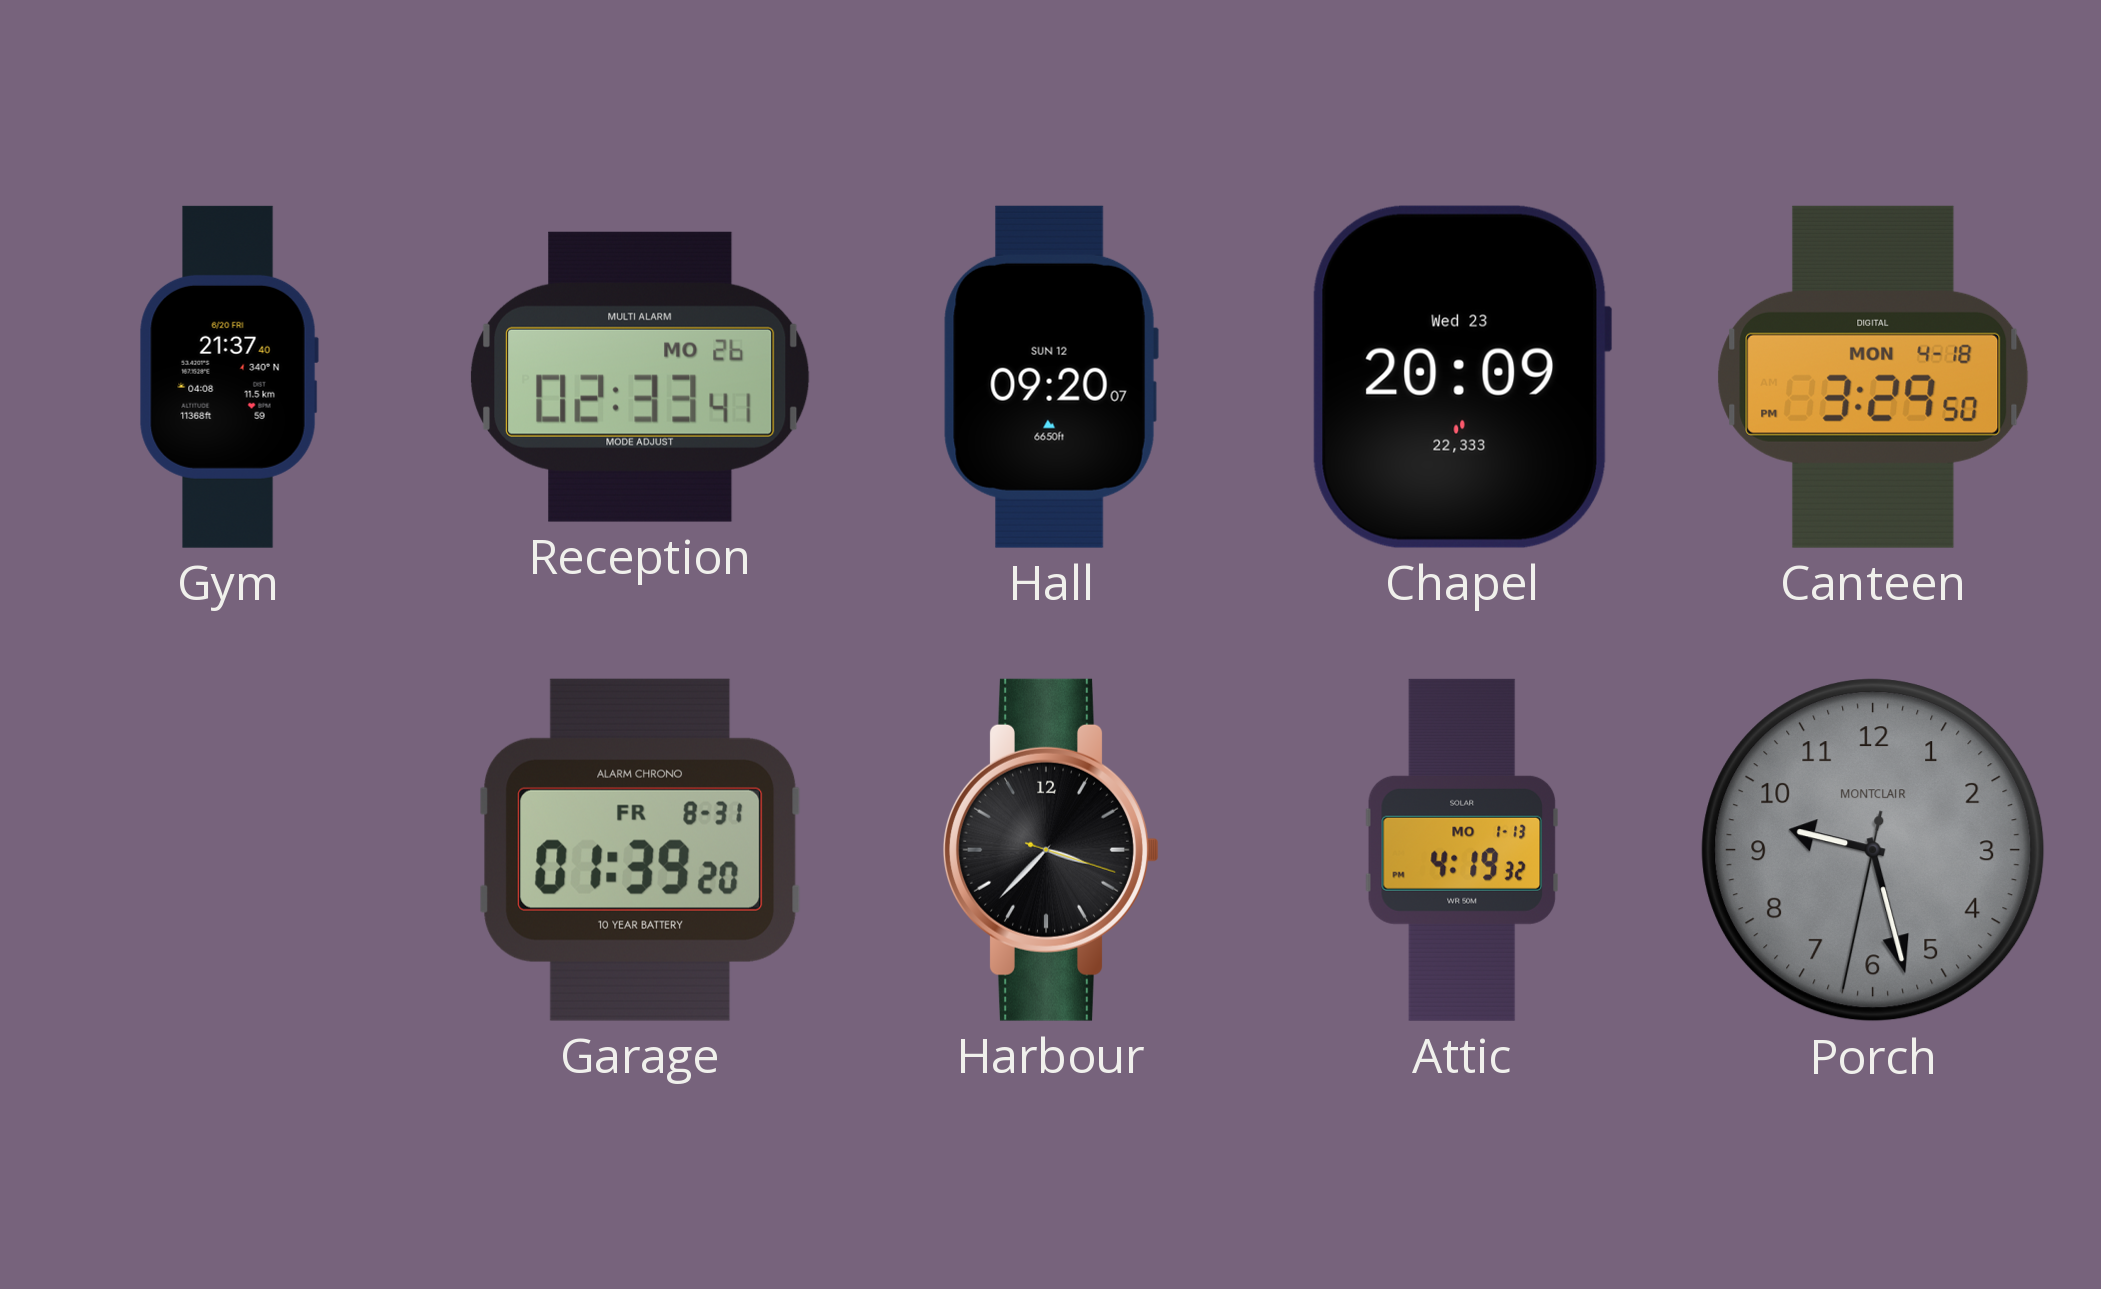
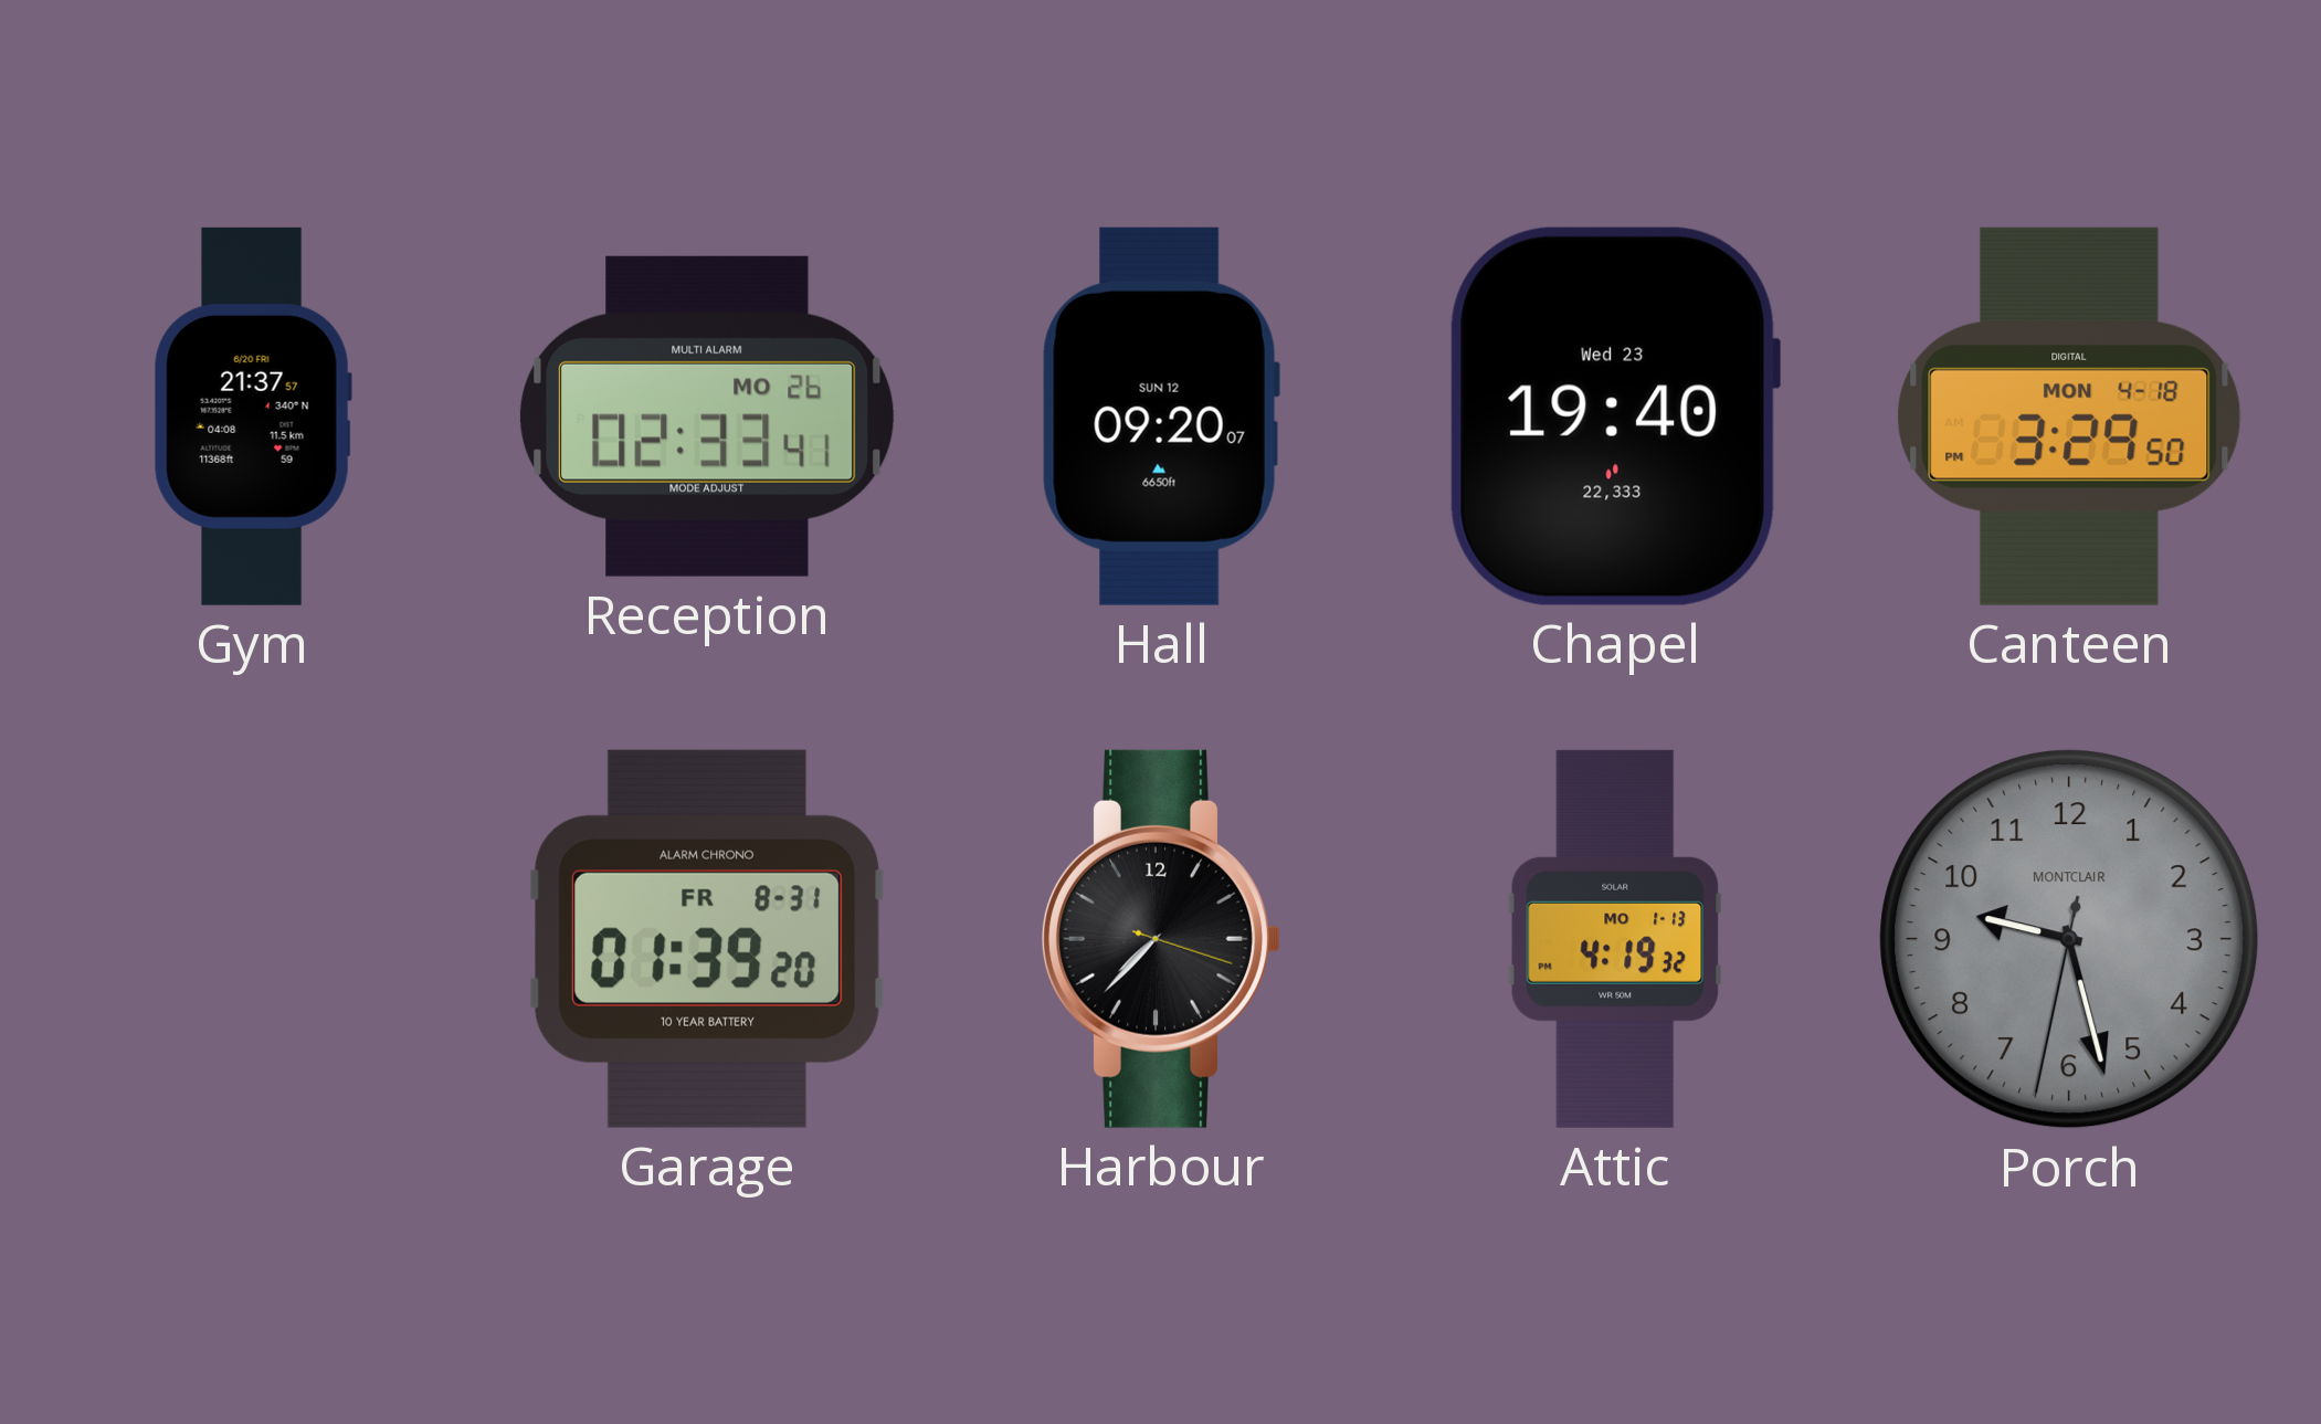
Gym: 21:37:40 -> 21:37:57
Chapel: 20:09 -> 19:40
Harbour: 3:37 -> 7:37
